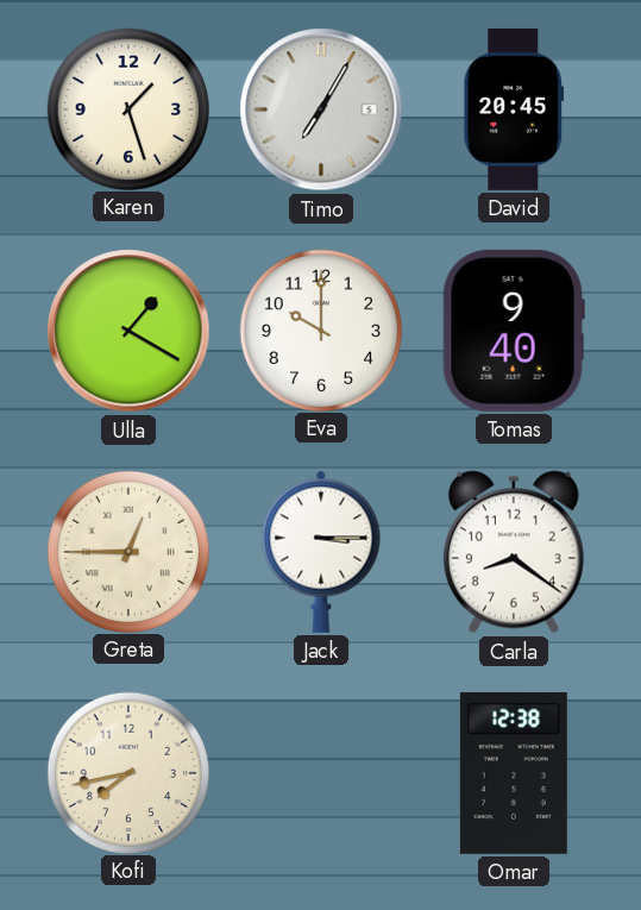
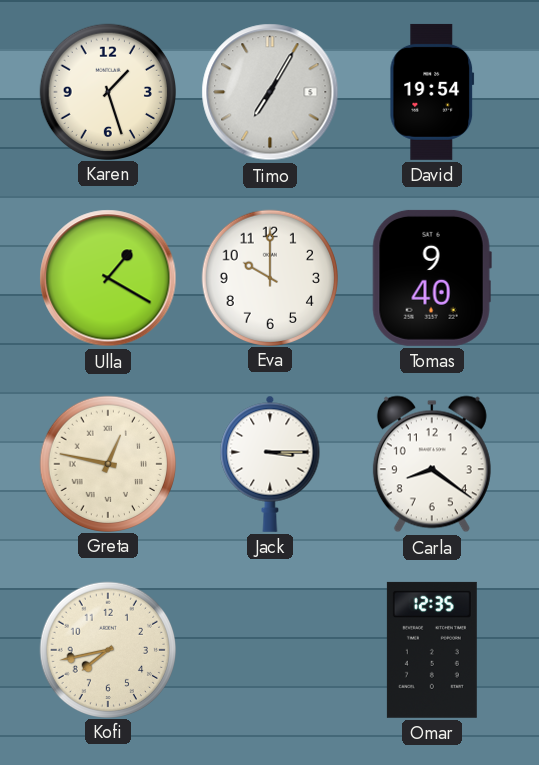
David: 20:45 -> 19:54
Greta: 12:45 -> 12:47
Omar: 12:38 -> 12:35
